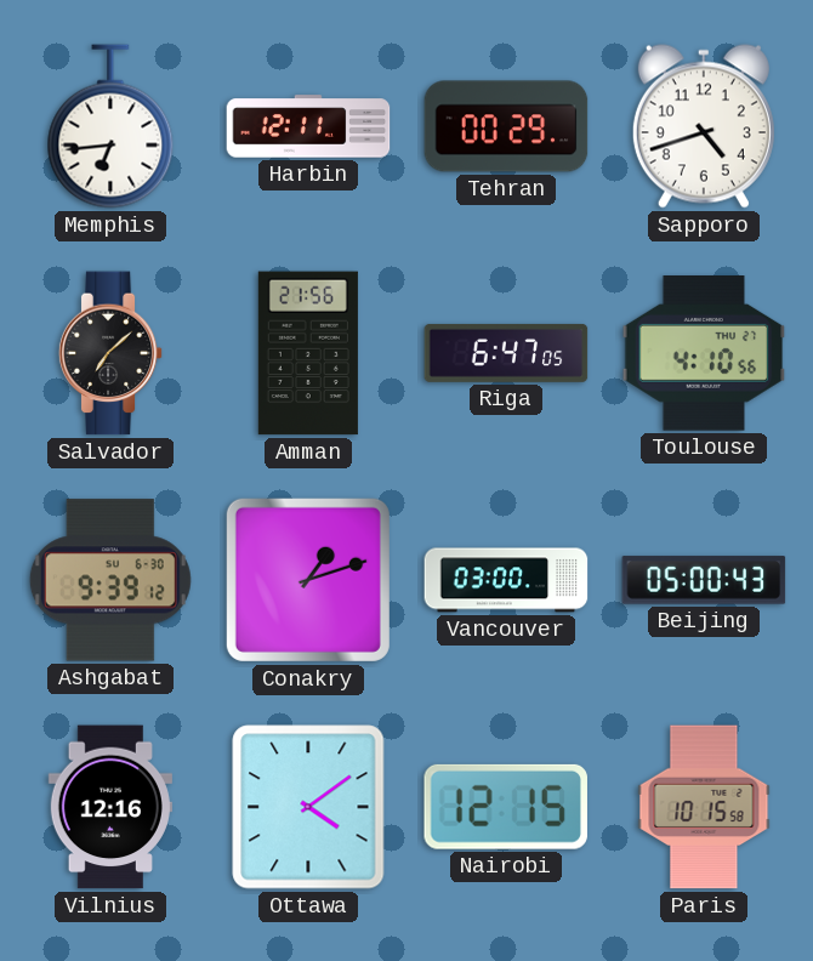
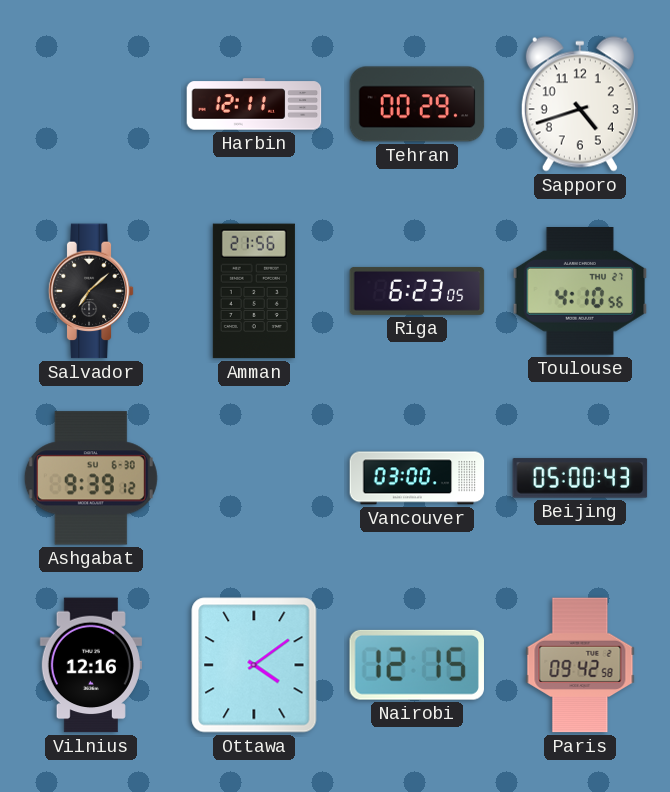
Memphis: 6:44 -> none
Riga: 6:47 -> 6:23
Conakry: 1:12 -> none
Paris: 10:15 -> 09:42
